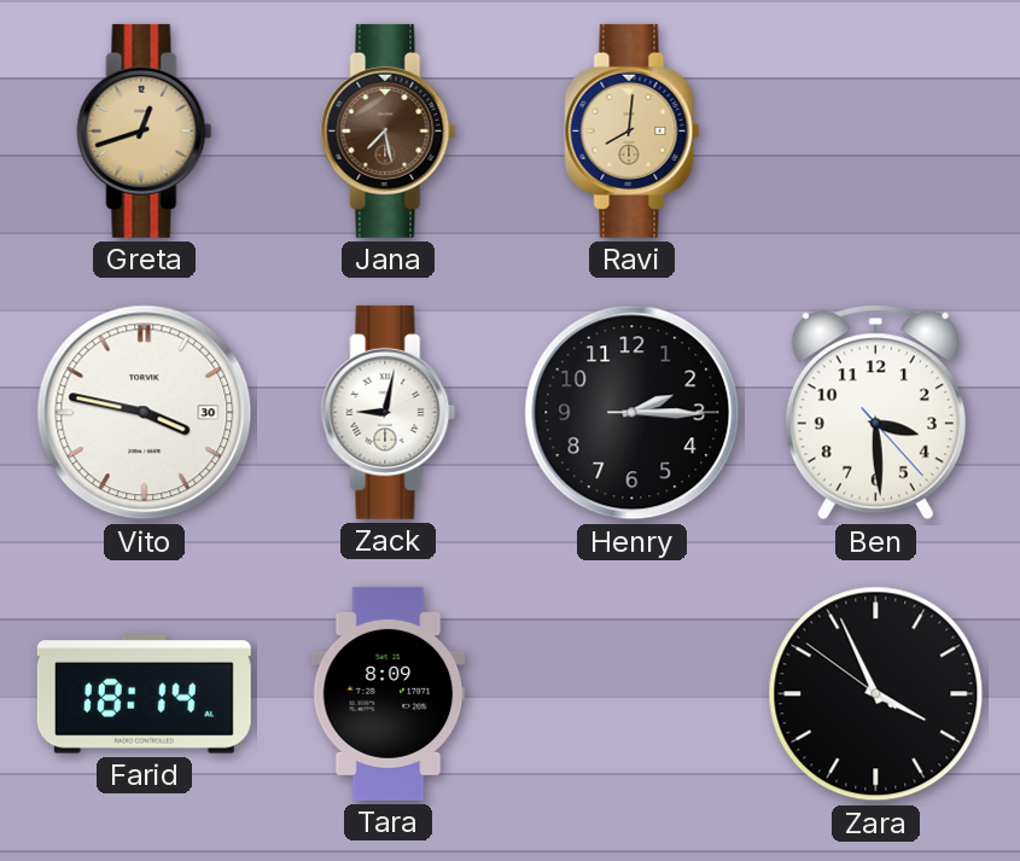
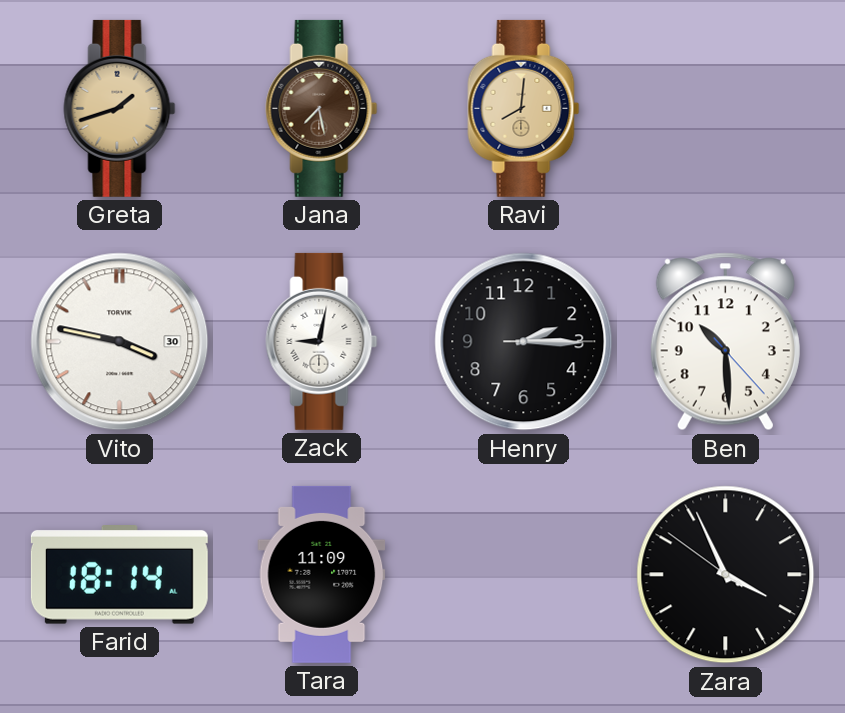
Greta: 12:42 -> 1:42
Ben: 3:29 -> 10:29
Tara: 8:09 -> 11:09
